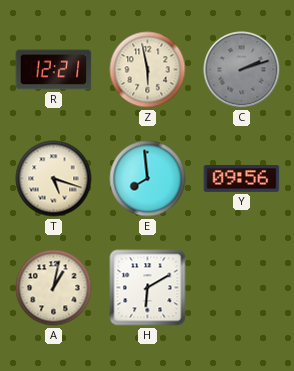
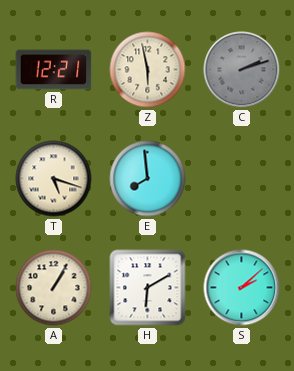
Y: 09:56 -> none
A: 1:02 -> 1:05
S: none -> 2:08
